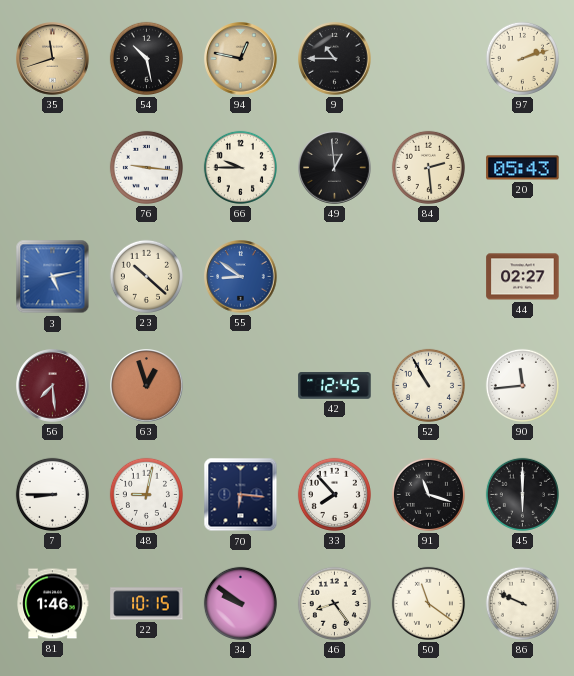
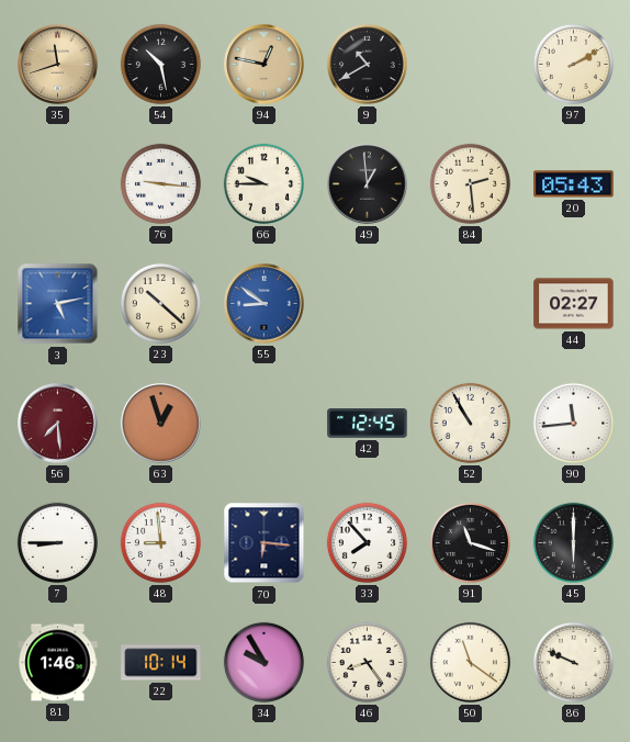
9: 10:45 -> 10:40
97: 2:12 -> 2:10
48: 9:02 -> 8:59
22: 10:15 -> 10:14
34: 9:51 -> 9:55
